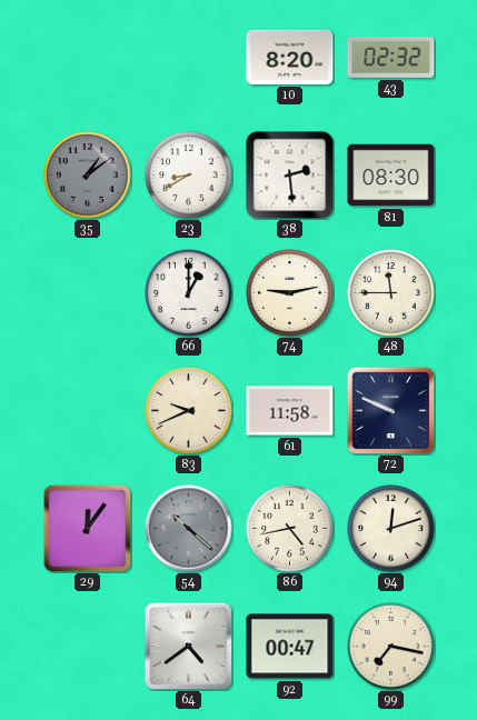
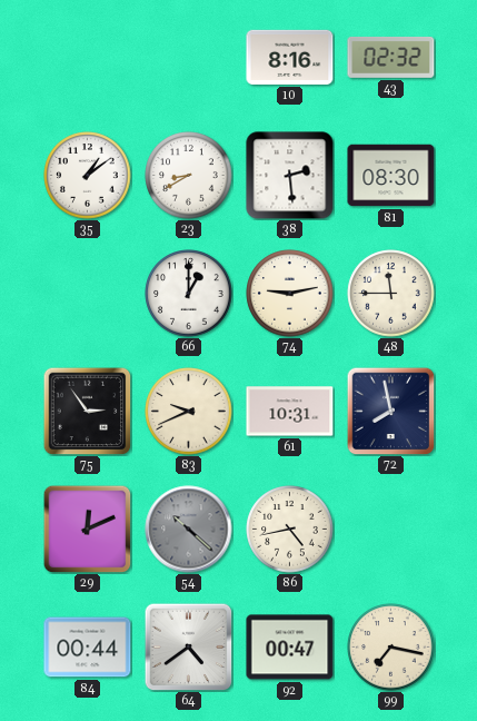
10: 8:20 -> 8:16
35 dial: grey -> white
75: none -> 2:54
61: 11:58 -> 10:31
72: 9:49 -> 7:58
29: 12:06 -> 12:11
94: 12:12 -> none
84: none -> 00:44
